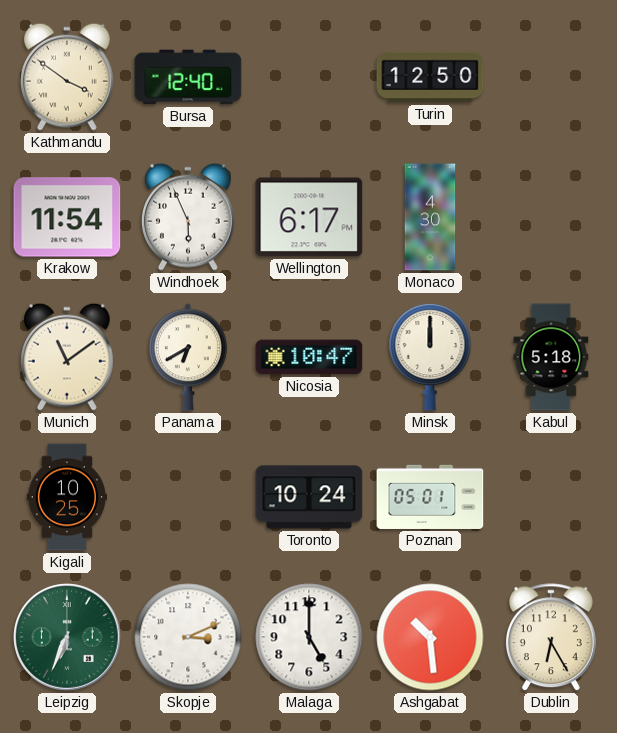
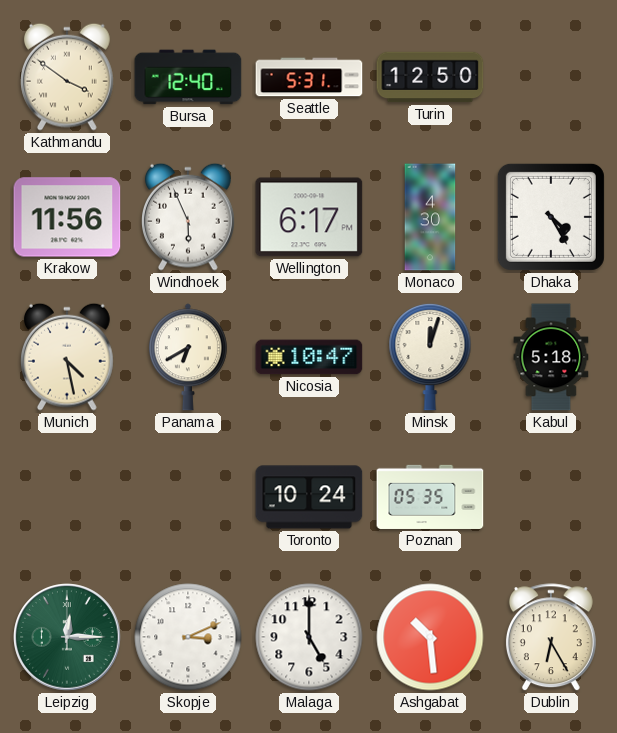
Seattle: none -> 5:31
Krakow: 11:54 -> 11:56
Dhaka: none -> 4:25
Munich: 11:09 -> 4:28
Minsk: 12:00 -> 12:03
Kigali: 10:25 -> none
Poznan: 05:01 -> 05:35
Leipzig: 6:34 -> 12:15
